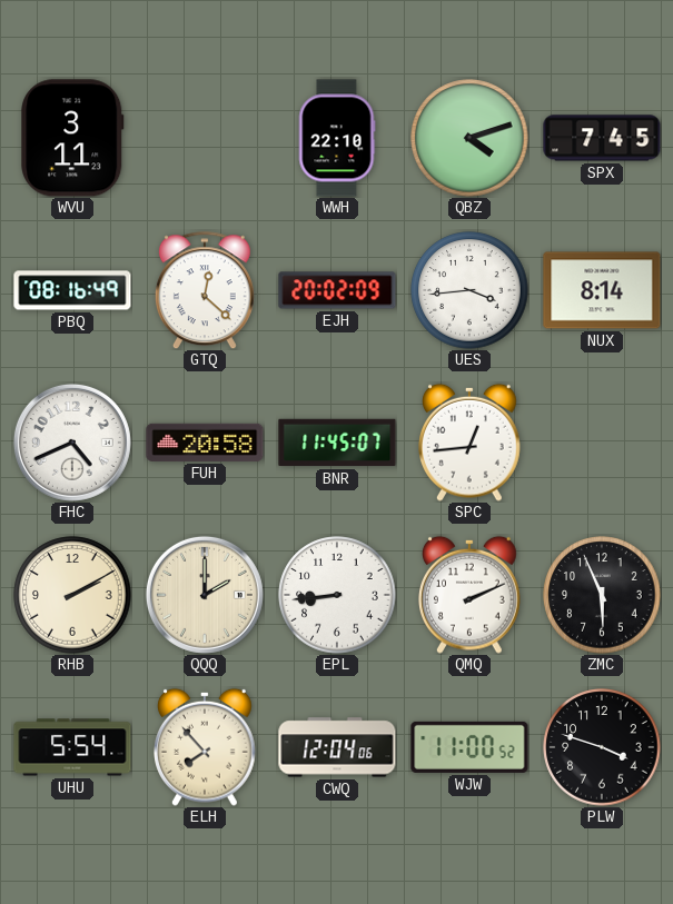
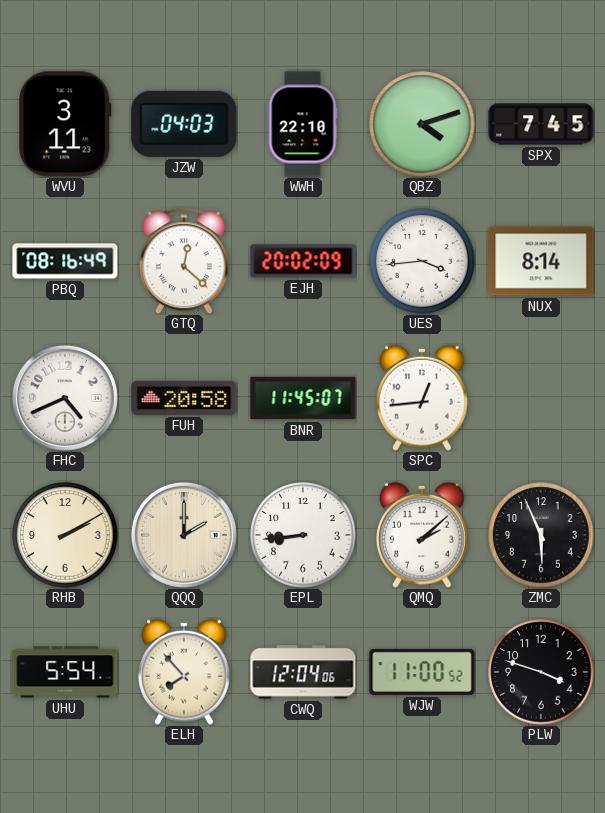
JZW: none -> 04:03
QMQ: 2:11 -> 2:08
